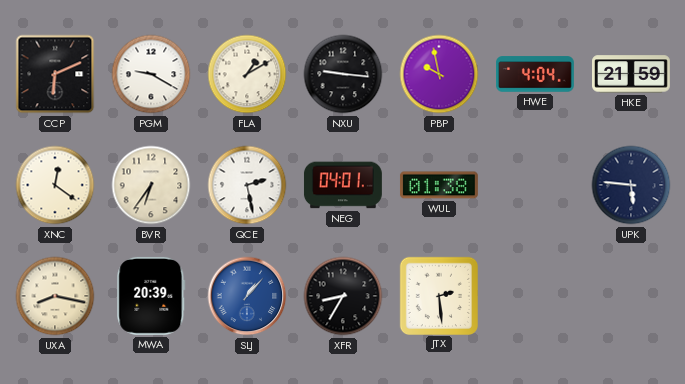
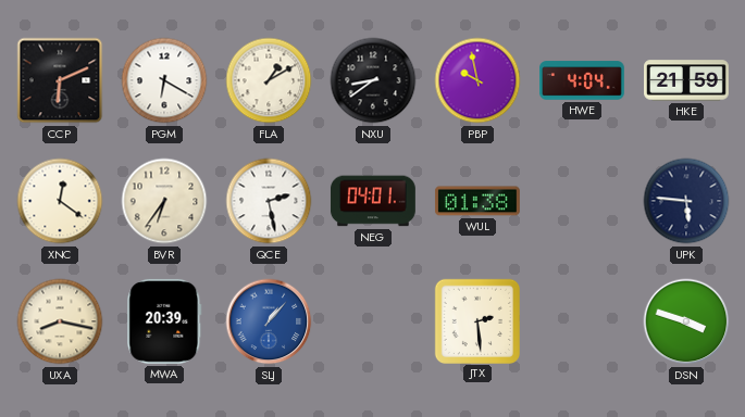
PGM: 9:20 -> 6:20
NXU: 9:16 -> 8:39
XFR: 8:35 -> none
DSN: none -> 3:48
